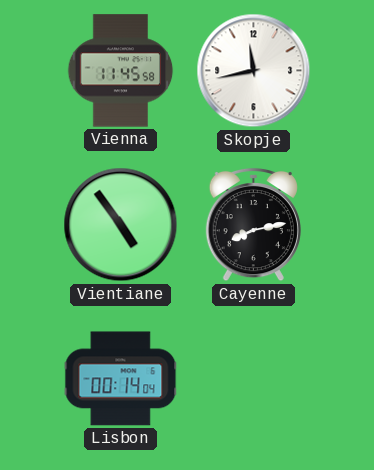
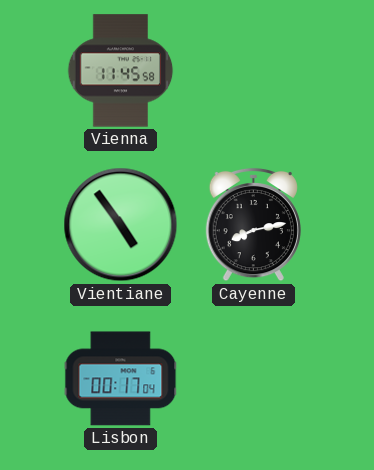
Skopje: 11:43 -> none
Lisbon: 00:14 -> 00:17
